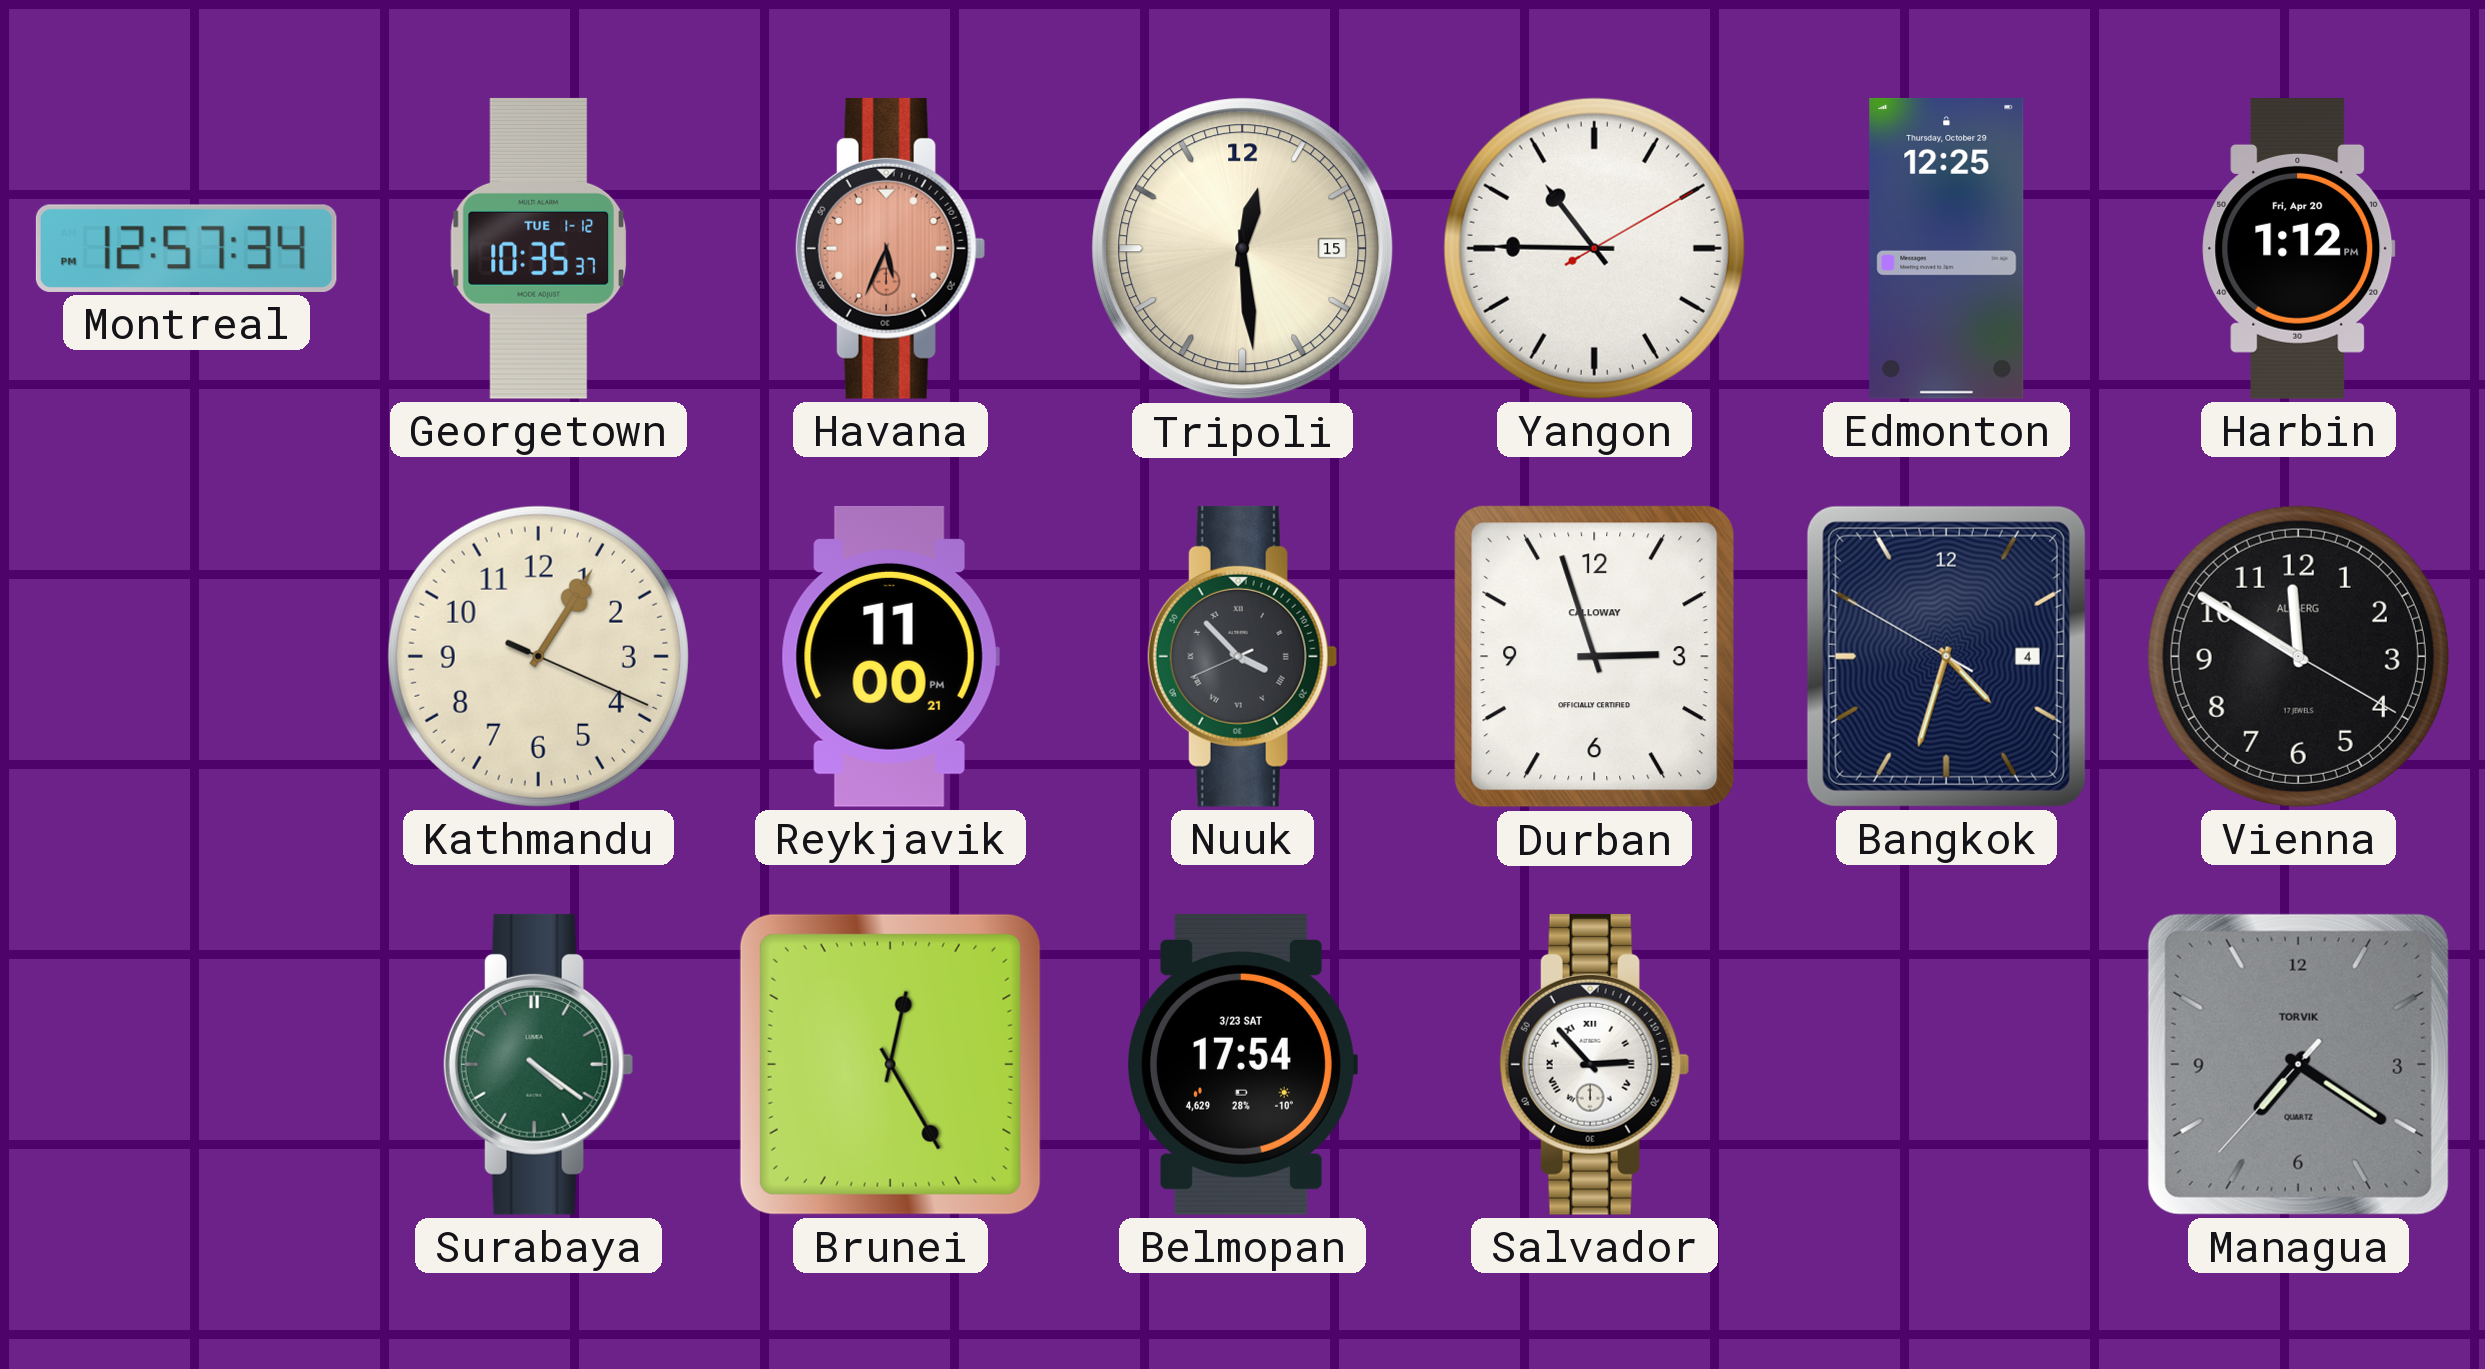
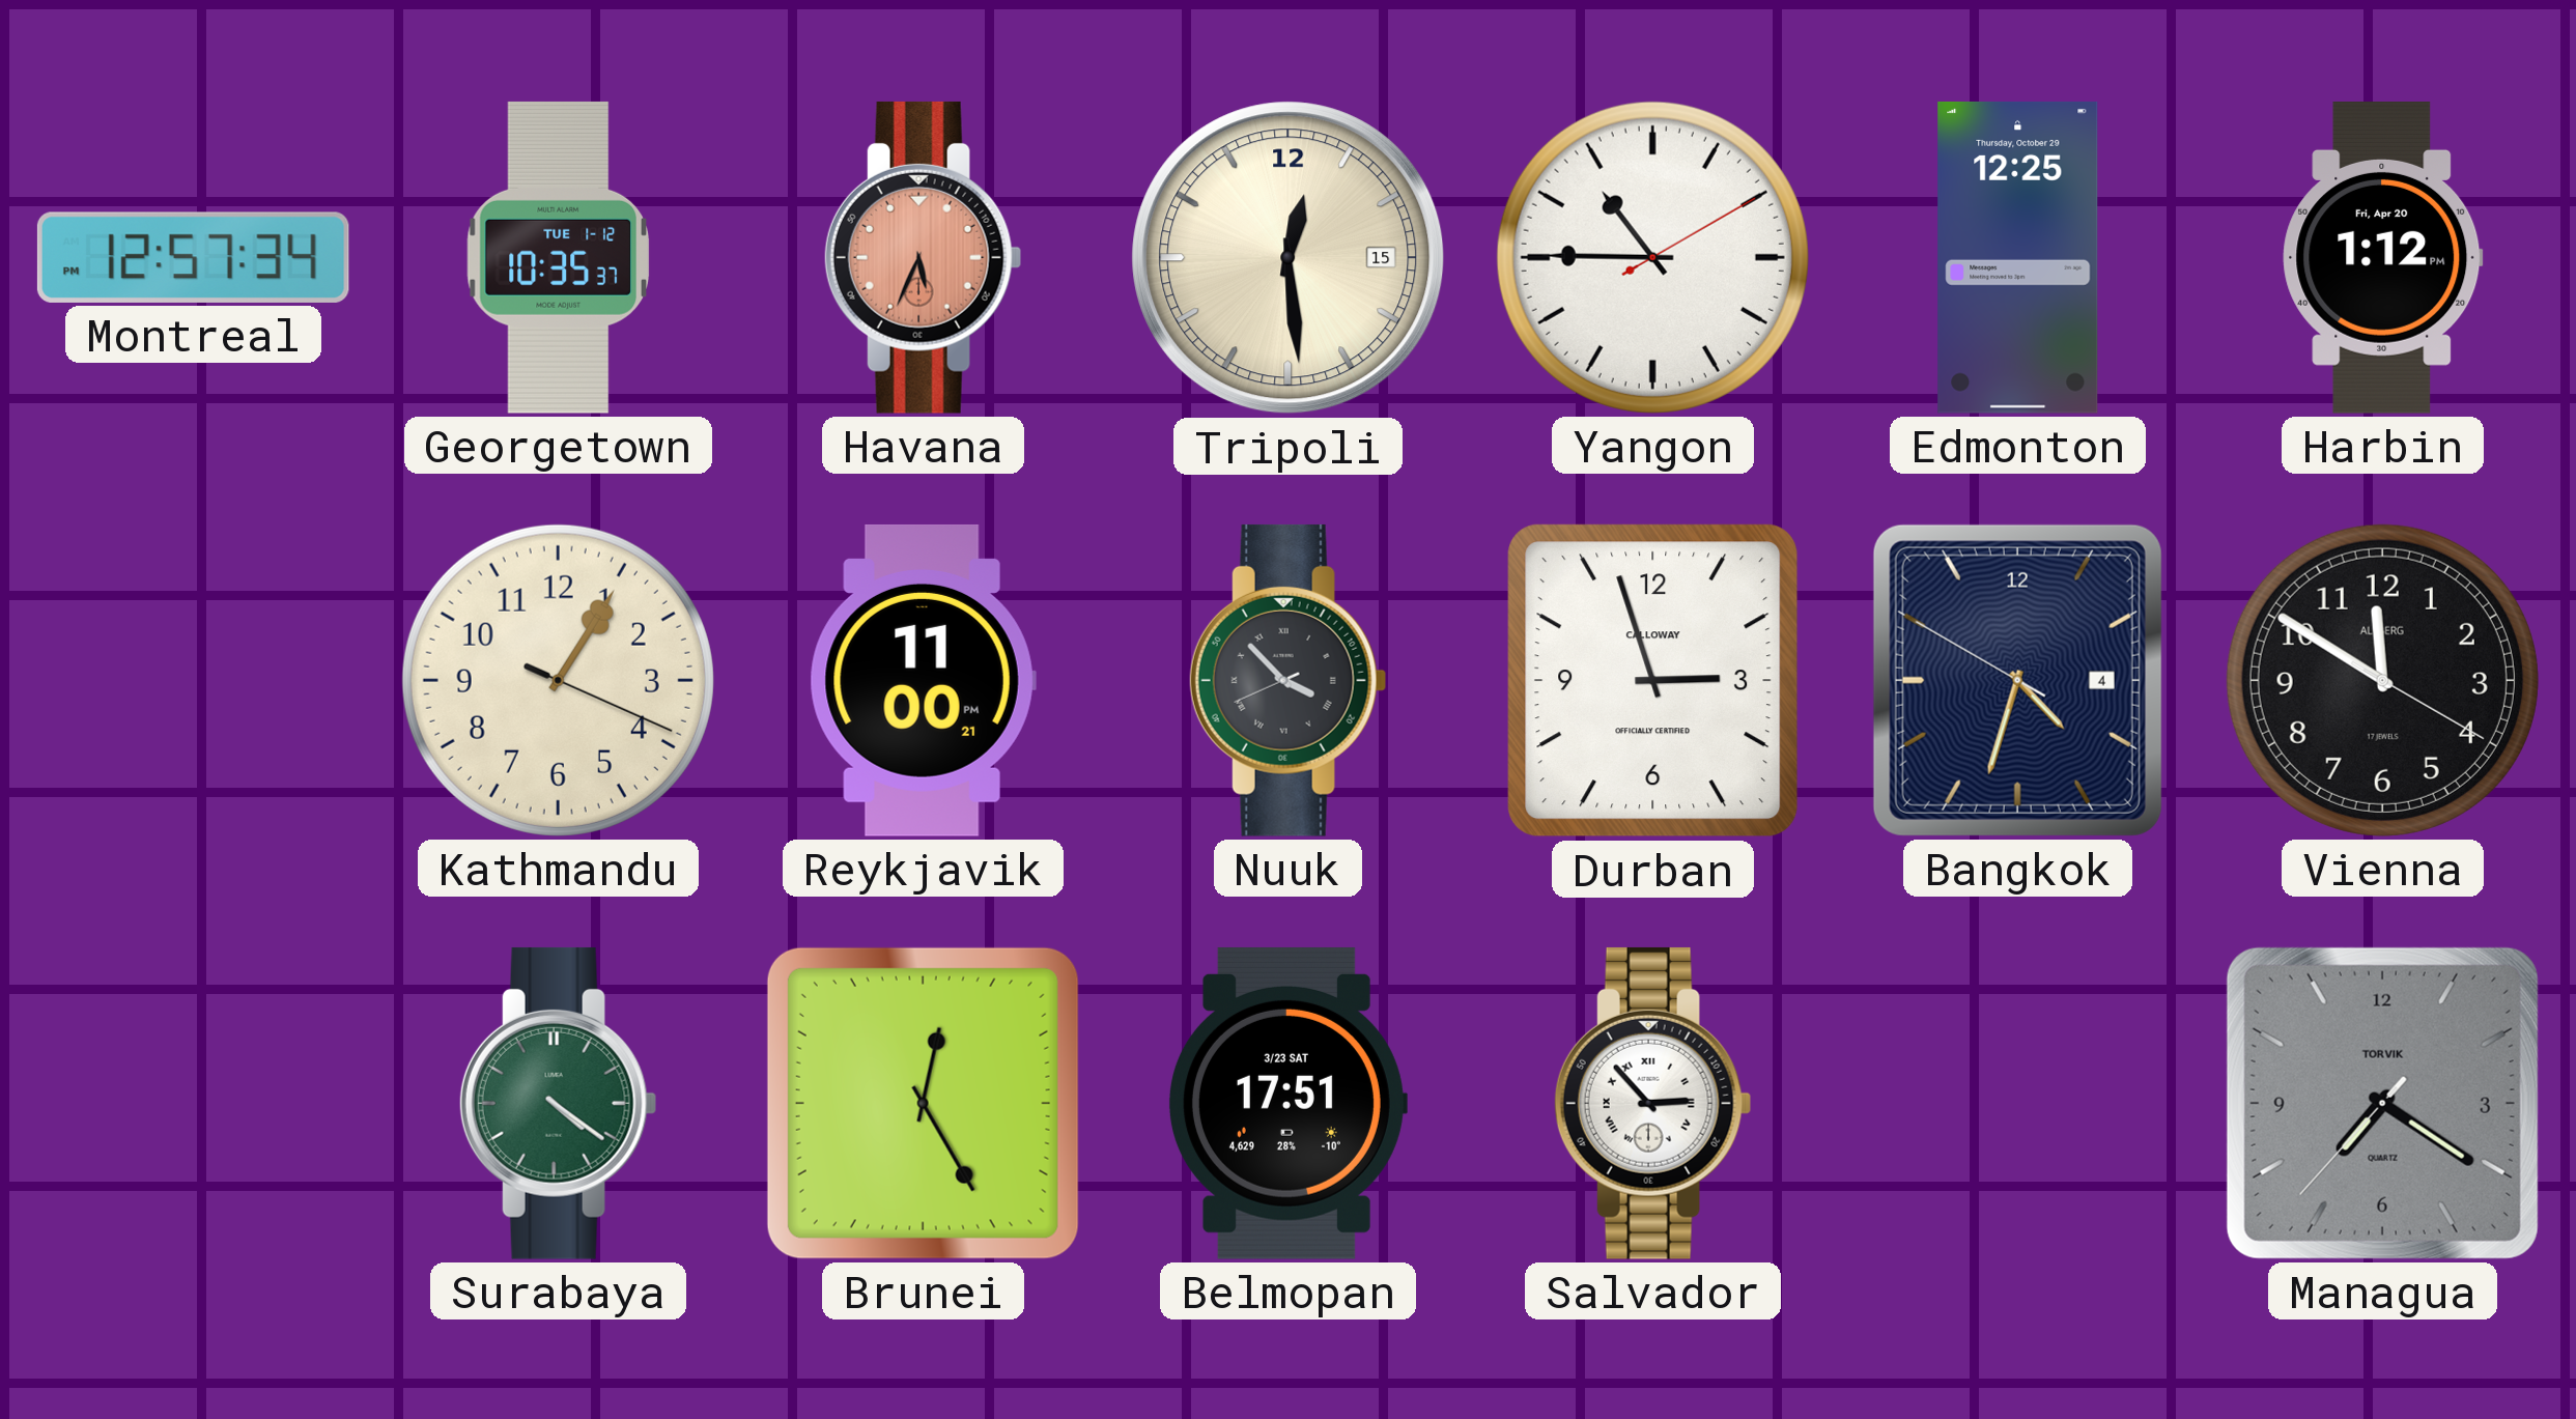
Belmopan: 17:54 -> 17:51
